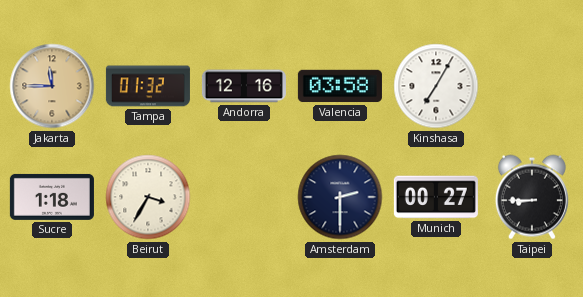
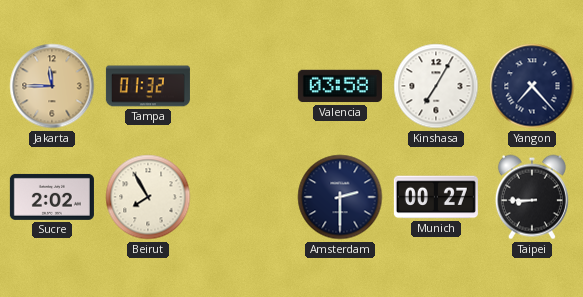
Andorra: 12:16 -> none
Yangon: none -> 7:23
Sucre: 1:18 -> 2:02
Beirut: 3:35 -> 7:55
